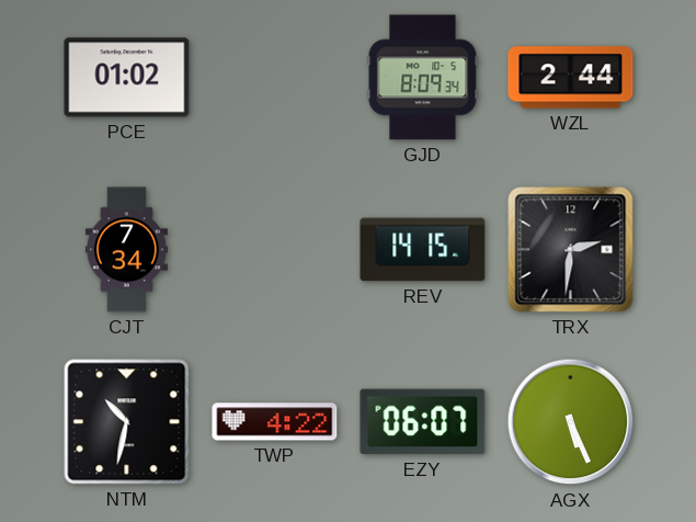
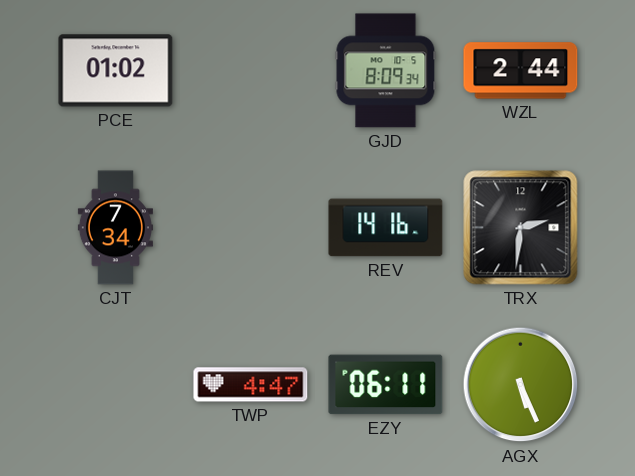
REV: 14:15 -> 14:16
NTM: 10:32 -> none
TWP: 4:22 -> 4:47
EZY: 06:07 -> 06:11
